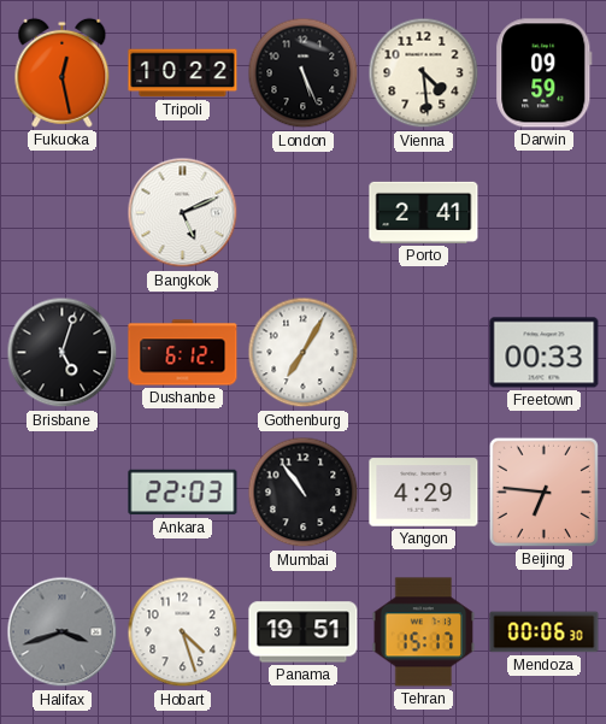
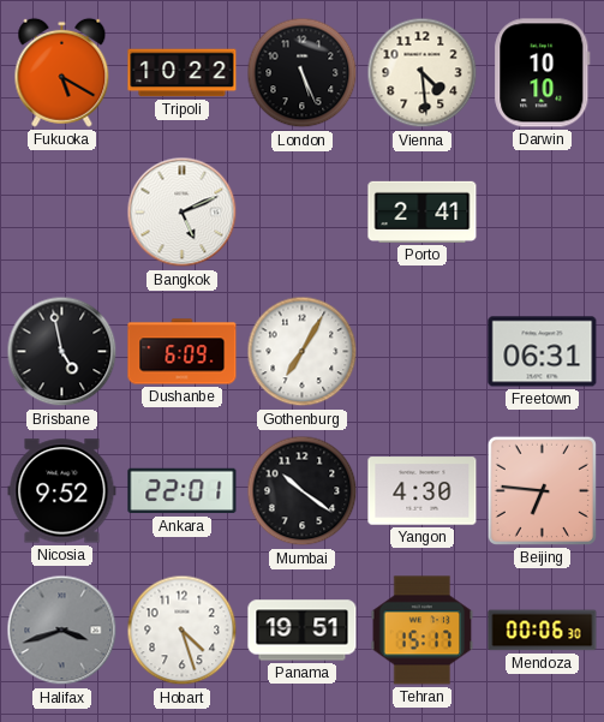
Fukuoka: 12:28 -> 5:20
Darwin: 09:59 -> 10:10
Brisbane: 5:03 -> 4:58
Dushanbe: 6:12 -> 6:09
Freetown: 00:33 -> 06:31
Nicosia: none -> 9:52
Ankara: 22:03 -> 22:01
Mumbai: 10:54 -> 10:21
Yangon: 4:29 -> 4:30
